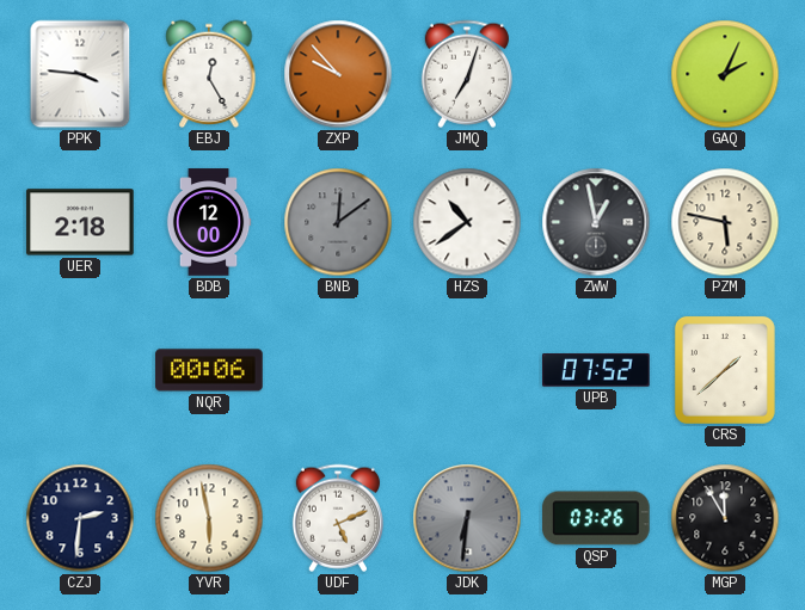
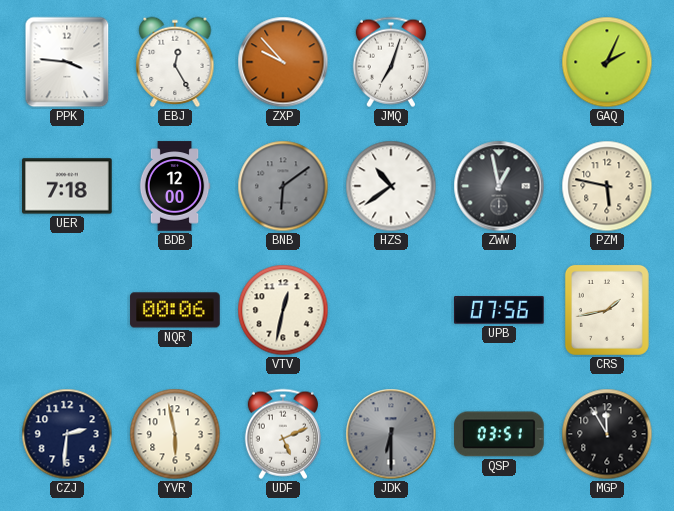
UER: 2:18 -> 7:18
BNB: 12:09 -> 6:09
VTV: none -> 12:32
UPB: 07:52 -> 07:56
CRS: 1:38 -> 1:43
JDK: 6:31 -> 6:30
QSP: 03:26 -> 03:51
